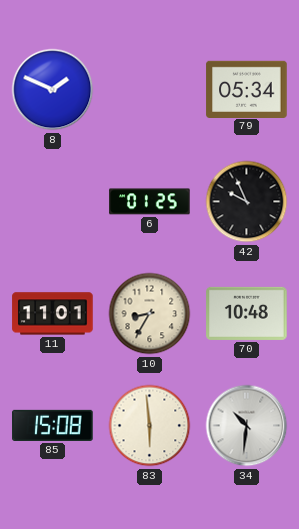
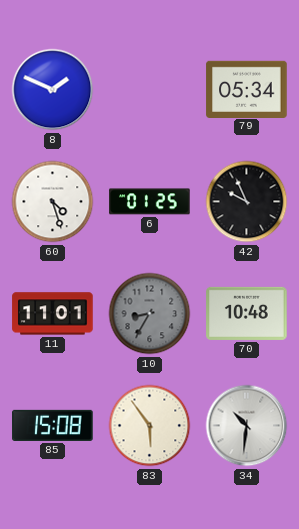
60: none -> 4:27
10 dial: cream -> grey
83: 5:59 -> 5:54
